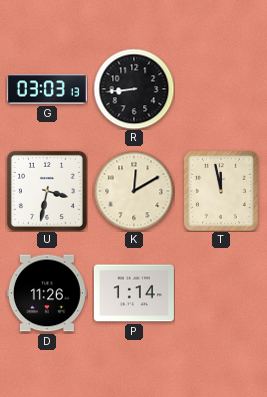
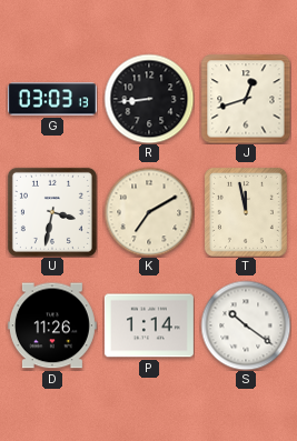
J: none -> 12:42
K: 12:10 -> 7:10
S: none -> 10:21
